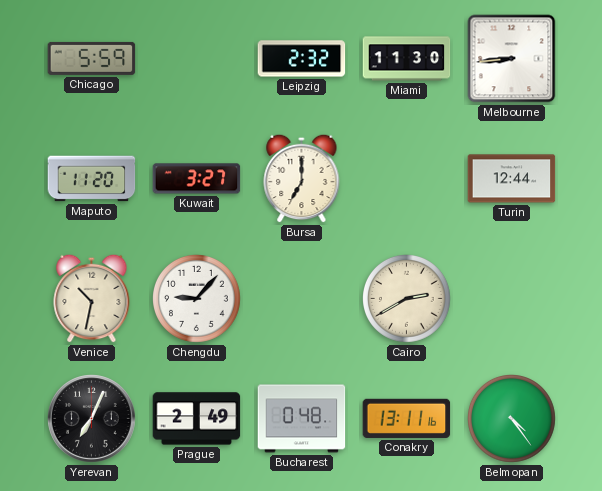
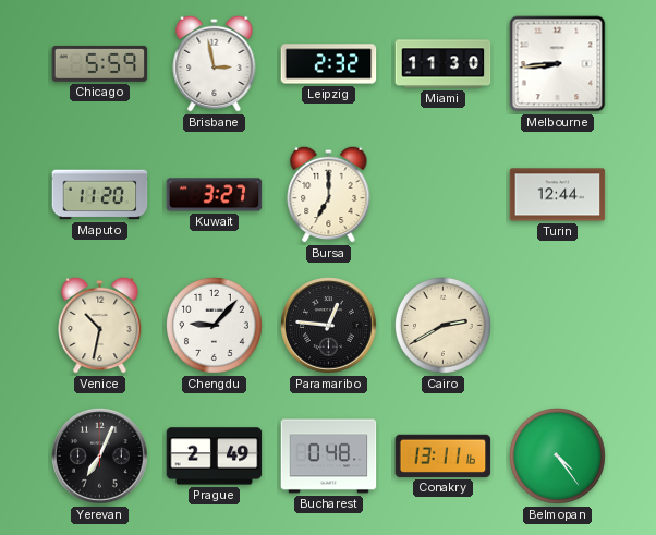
Brisbane: none -> 2:58
Paramaribo: none -> 12:46
